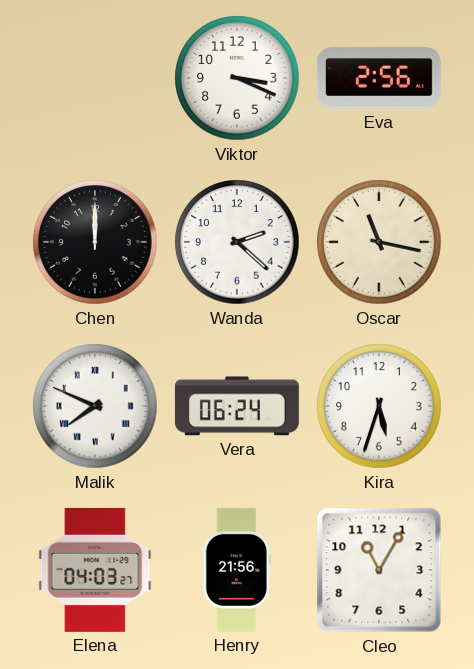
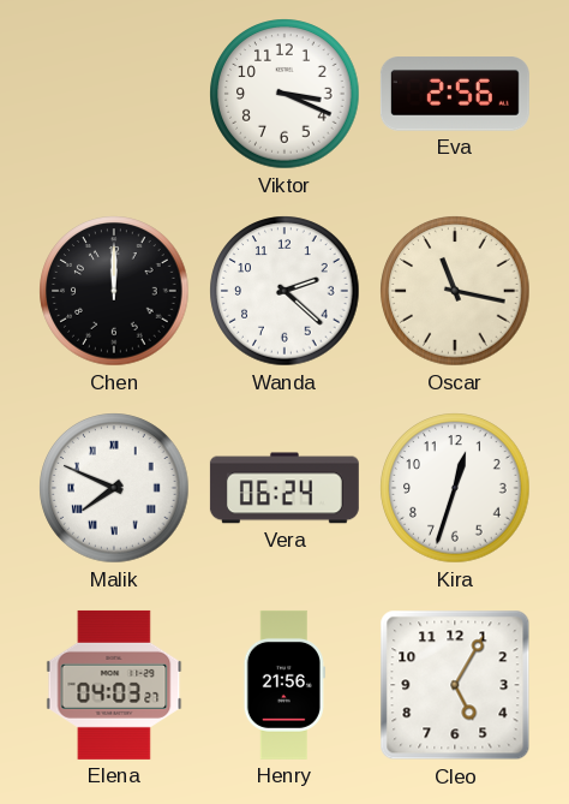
Kira: 5:33 -> 12:33
Cleo: 11:05 -> 5:05
